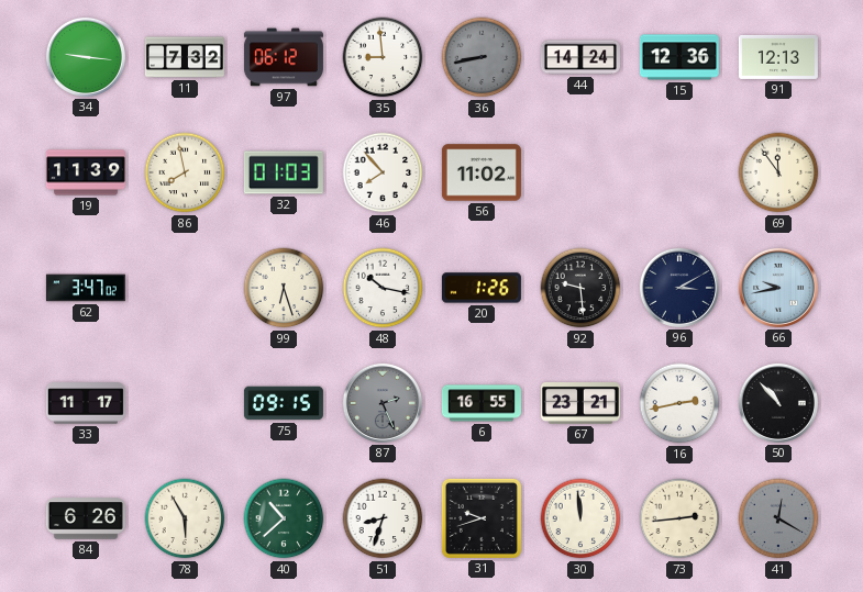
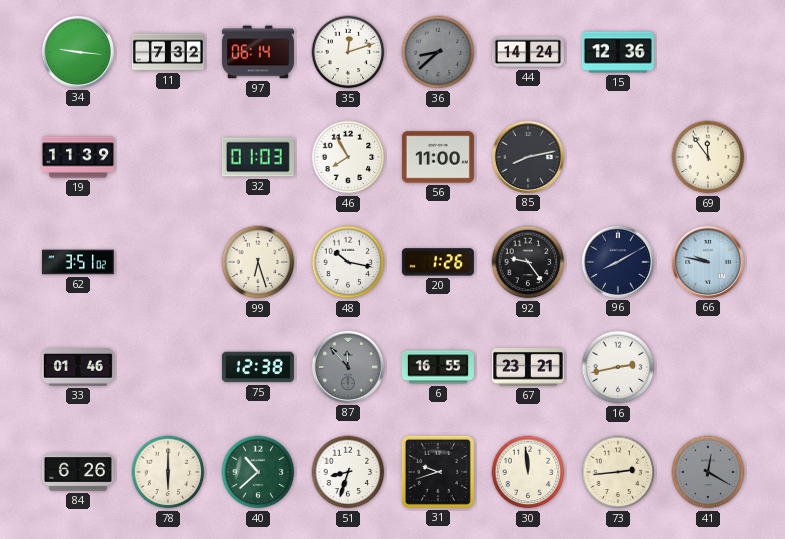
97: 06:12 -> 06:14
35: 8:59 -> 12:12
36: 8:43 -> 8:38
91: 12:13 -> none
86: 7:58 -> none
46: 7:53 -> 7:55
56: 11:02 -> 11:00
85: none -> 8:13
62: 3:47 -> 3:51
92: 9:29 -> 9:24
96: 3:10 -> 8:10
66: 9:43 -> 9:47
33: 11:17 -> 01:46
75: 09:15 -> 12:38
87: 2:26 -> 11:53
50: 10:53 -> none
78: 5:55 -> 6:00
